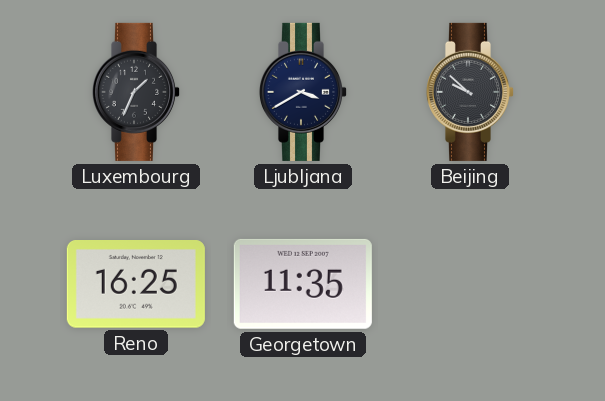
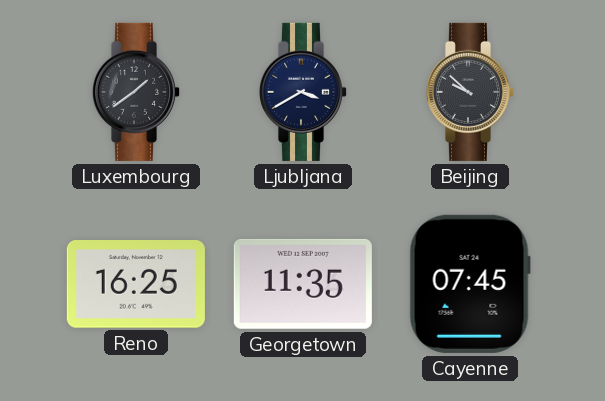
Luxembourg: 1:34 -> 1:39
Cayenne: none -> 07:45
